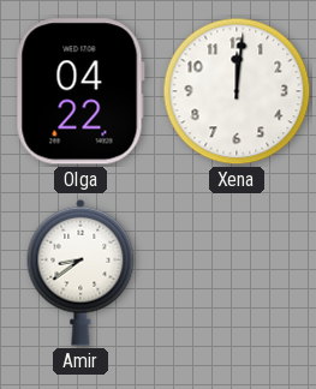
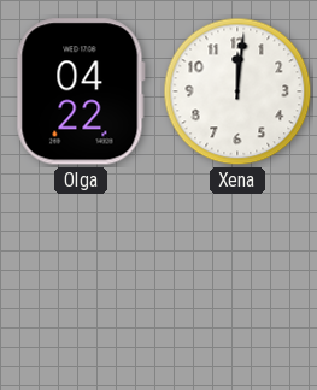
Amir: 8:39 -> none
